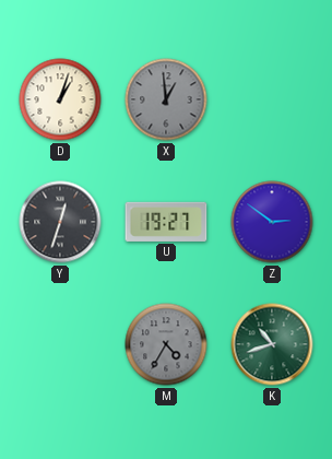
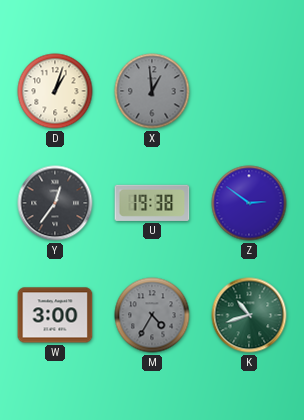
Y: 12:33 -> 12:36
U: 19:27 -> 19:38
W: none -> 3:00
